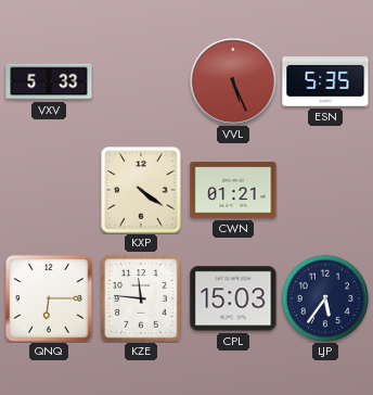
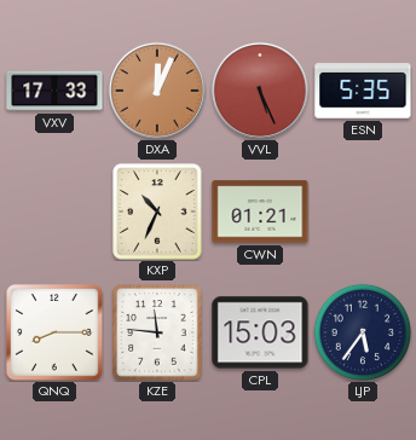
VXV: 5:33 -> 17:33
DXA: none -> 12:04
KXP: 4:21 -> 10:34
QNQ: 6:15 -> 8:15
